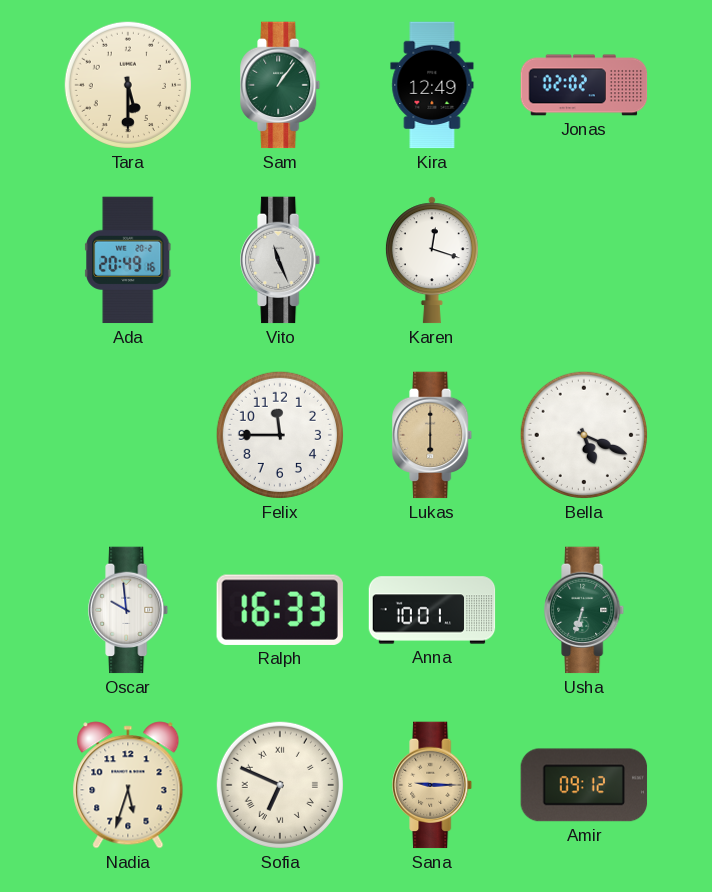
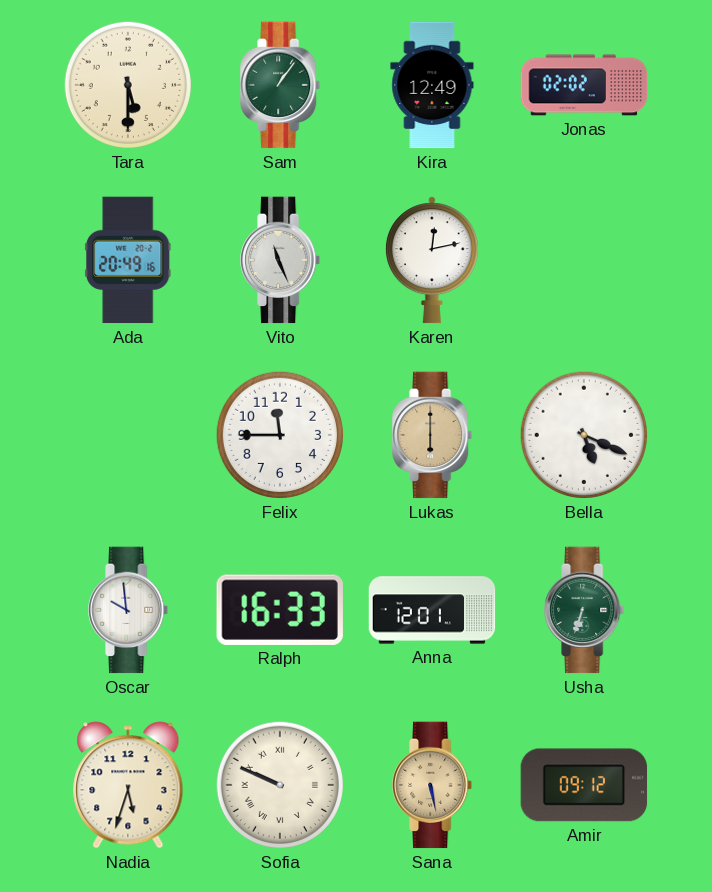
Karen: 12:18 -> 12:13
Anna: 10:01 -> 12:01
Sofia: 6:49 -> 9:49
Sana: 9:15 -> 5:28
